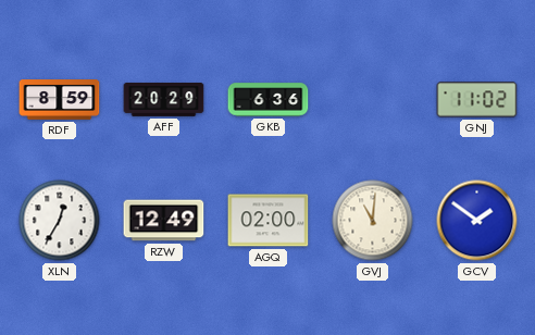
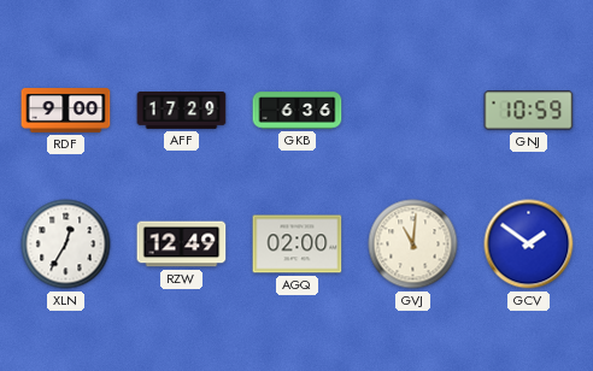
RDF: 8:59 -> 9:00
AFF: 20:29 -> 17:29
GNJ: 11:02 -> 10:59
